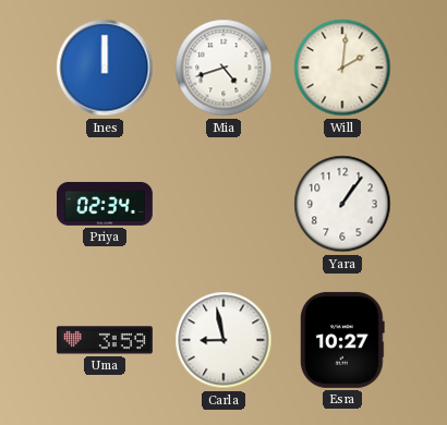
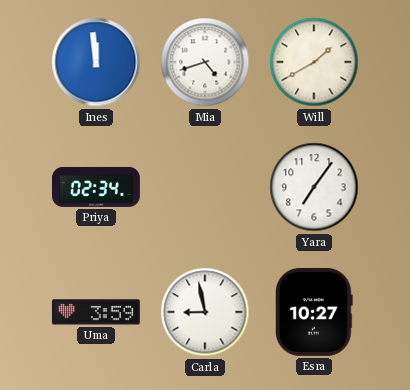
Ines: 12:00 -> 11:59
Will: 2:01 -> 1:40
Yara: 1:06 -> 7:06
